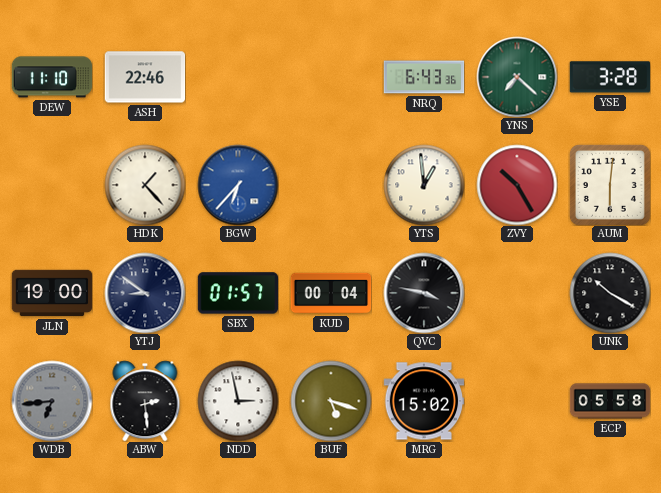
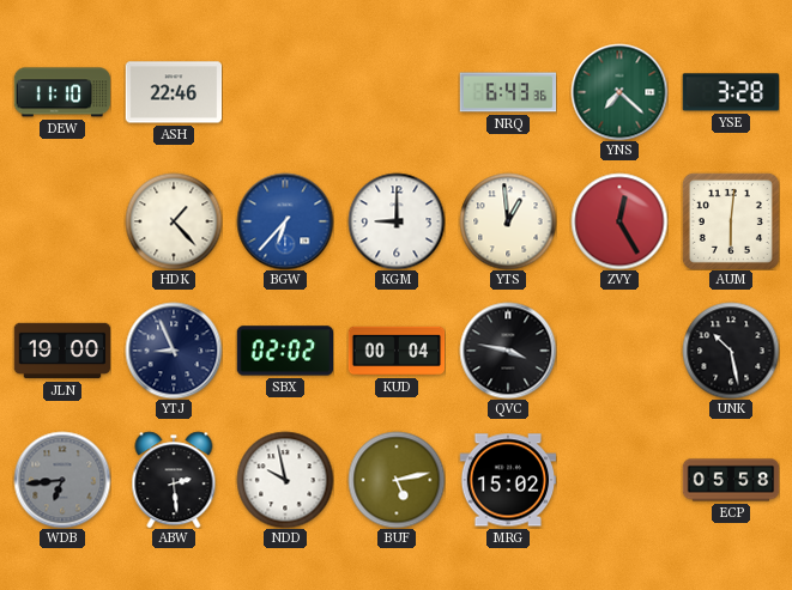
KGM: none -> 9:00
ZVY: 10:25 -> 12:25
YTJ: 8:51 -> 8:56
SBX: 01:57 -> 02:02
UNK: 10:20 -> 10:28
NDD: 2:58 -> 9:58
BUF: 5:18 -> 5:13
